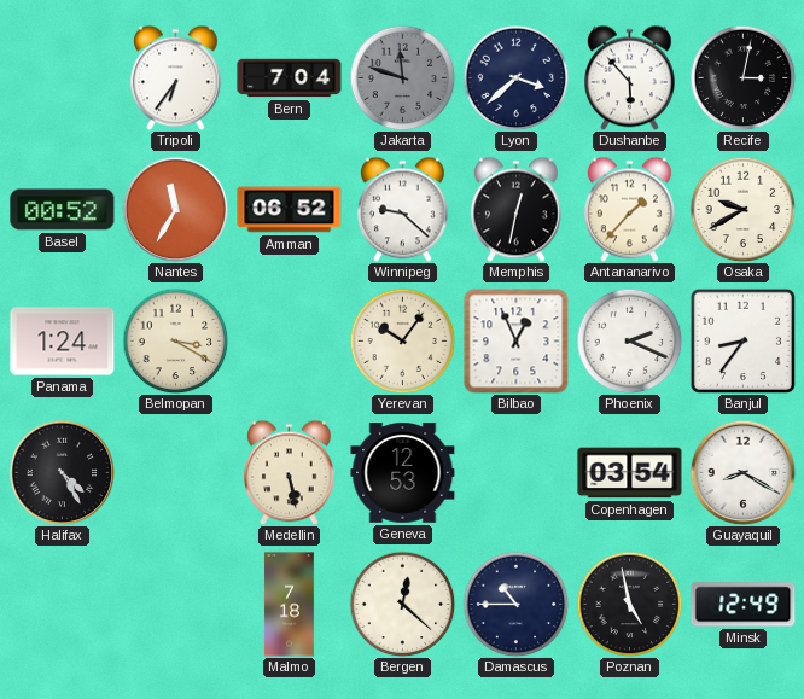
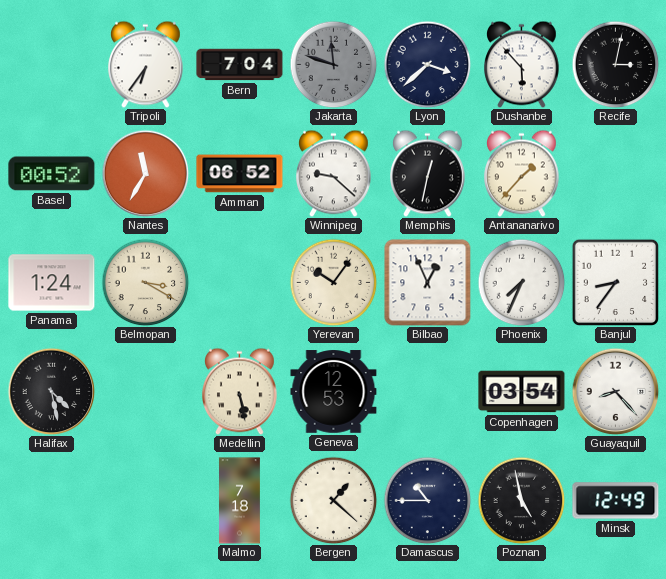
Osaka: 9:40 -> none
Phoenix: 2:19 -> 7:34
Halifax: 4:25 -> 4:28
Guayaquil: 8:20 -> 8:23
Bergen: 12:22 -> 1:22
